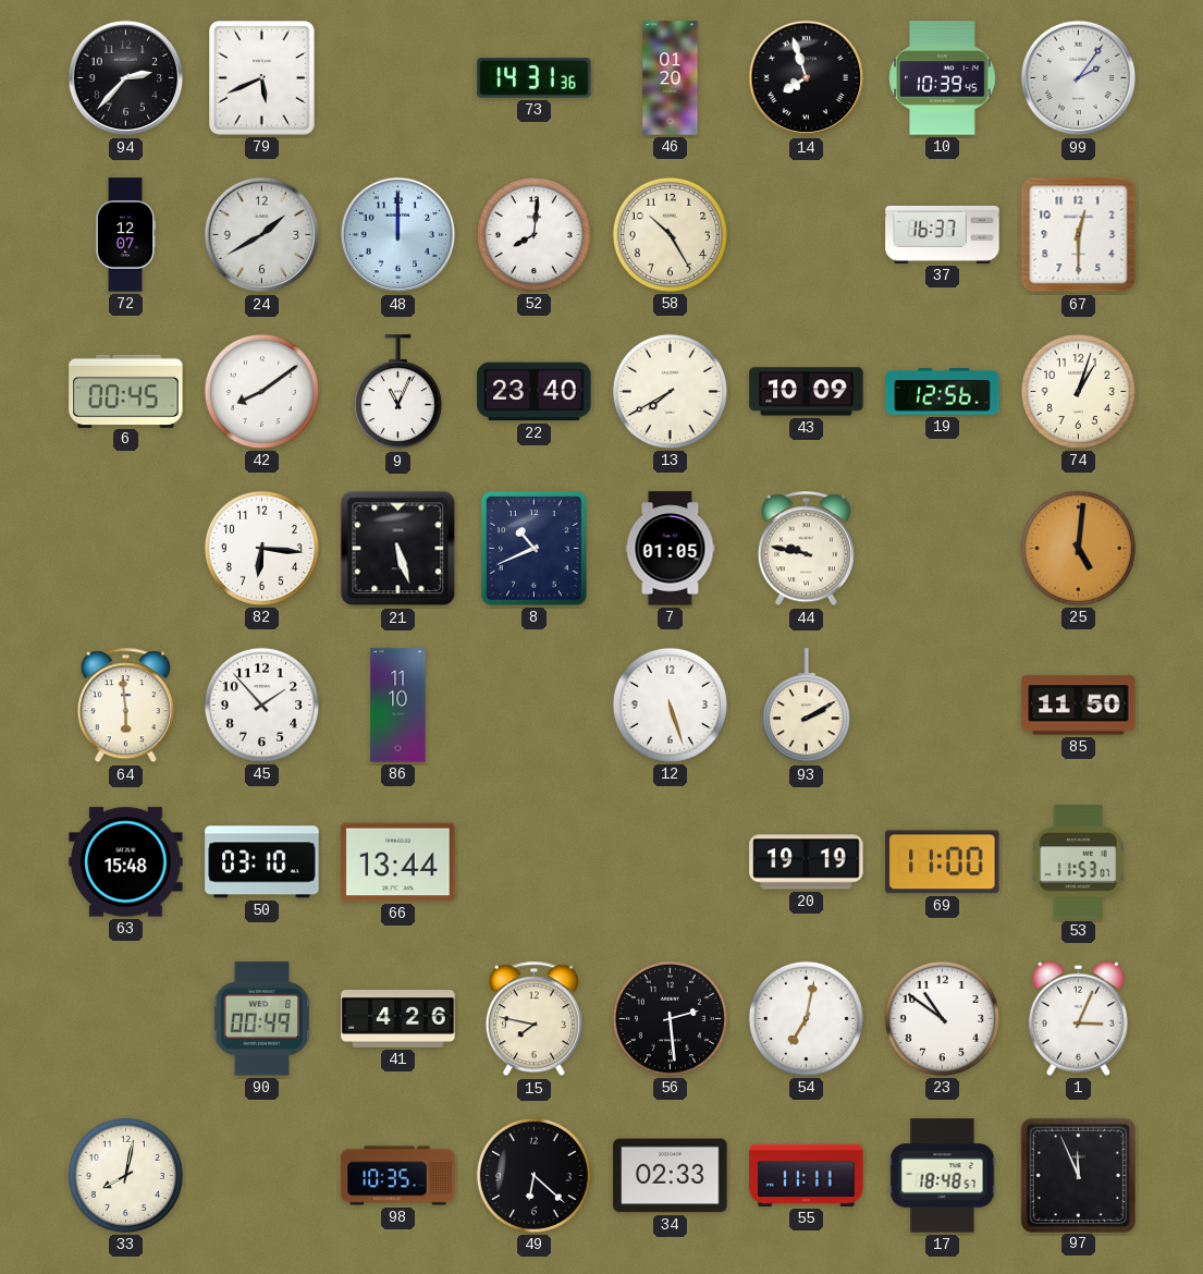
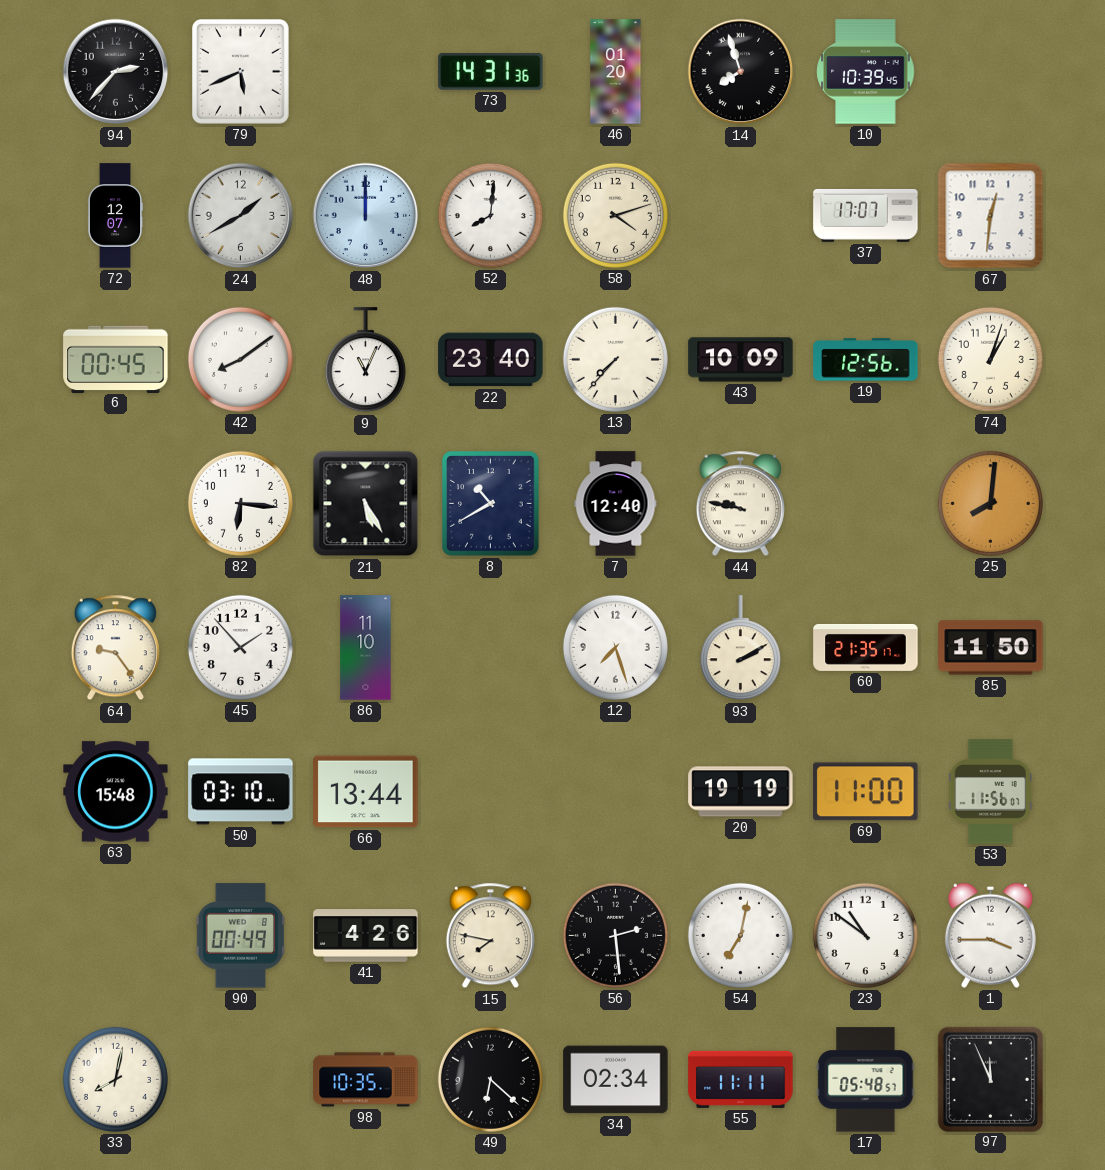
99: 2:06 -> none
58: 10:25 -> 4:12
37: 16:37 -> 17:07
67: 12:30 -> 12:31
13: 7:40 -> 7:37
21: 5:27 -> 5:25
8: 10:41 -> 10:40
7: 01:05 -> 12:40
25: 5:01 -> 8:01
64: 5:59 -> 9:24
12: 5:27 -> 7:27
60: none -> 21:35
53: 11:53 -> 11:56
1: 3:04 -> 3:45
34: 02:33 -> 02:34
17: 18:48 -> 05:48
